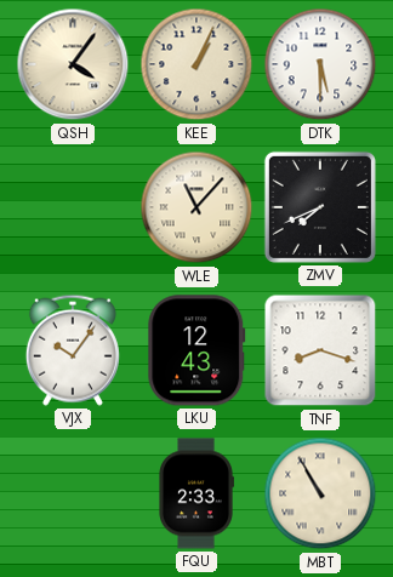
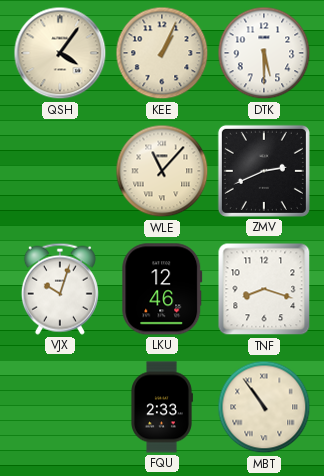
ZMV: 7:41 -> 2:41
VJX: 10:06 -> 10:03
LKU: 12:43 -> 12:46
MBT: 10:55 -> 10:54
